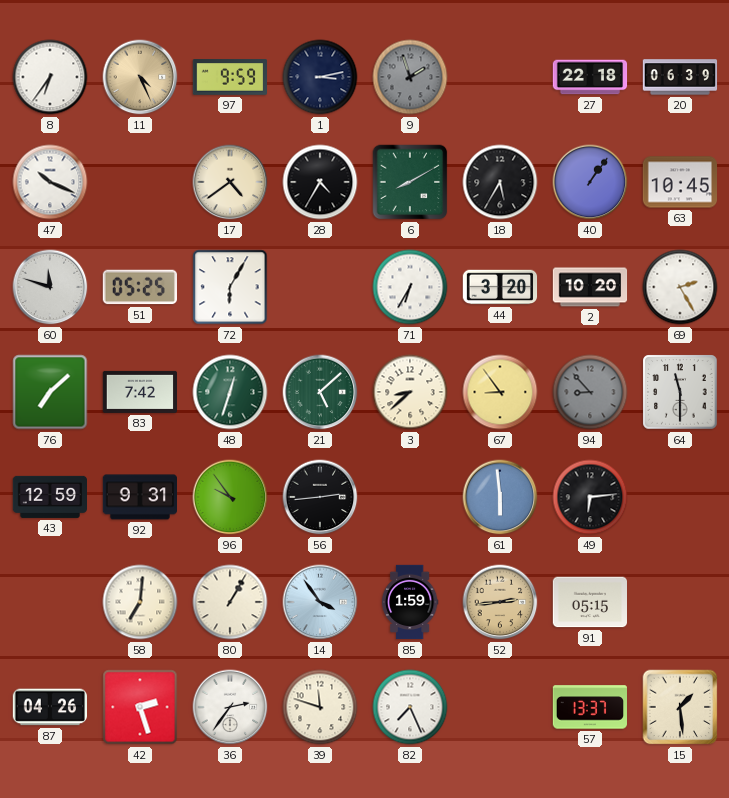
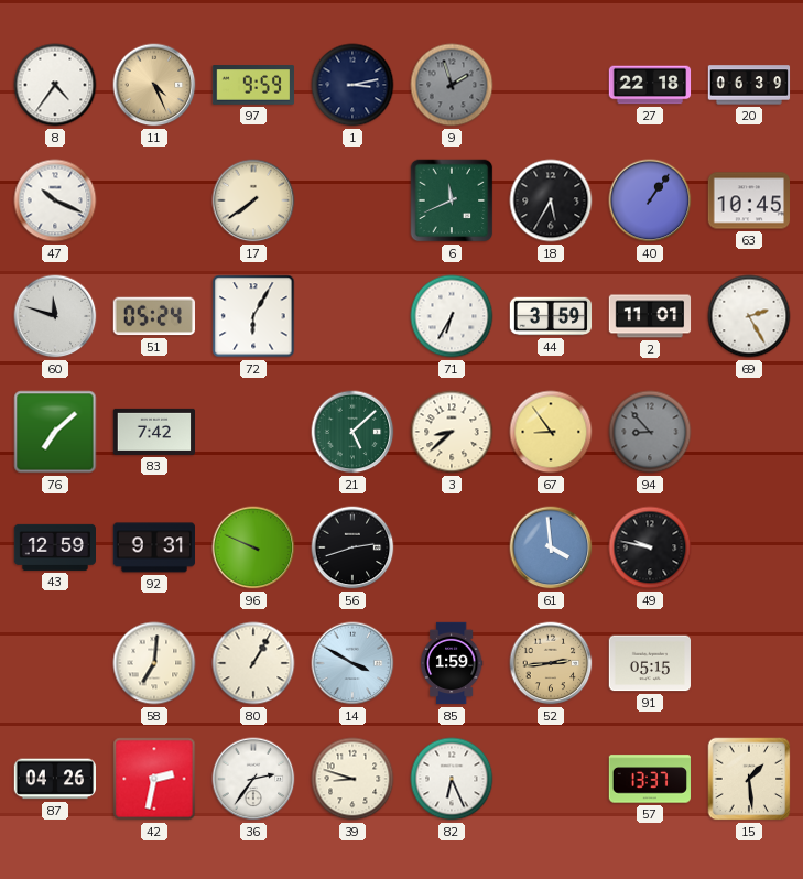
8: 6:36 -> 4:36
17: 4:39 -> 7:39
28: 4:35 -> none
6: 8:10 -> 11:41
51: 05:25 -> 05:24
44: 3:20 -> 3:59
2: 10:20 -> 11:01
48: 12:33 -> none
64: 11:30 -> none
96: 9:54 -> 9:49
56: 2:44 -> 2:42
61: 5:59 -> 3:59
49: 6:14 -> 9:47
14: 3:54 -> 3:50
42: 2:27 -> 2:32
39: 11:48 -> 8:48
82: 7:26 -> 6:26
